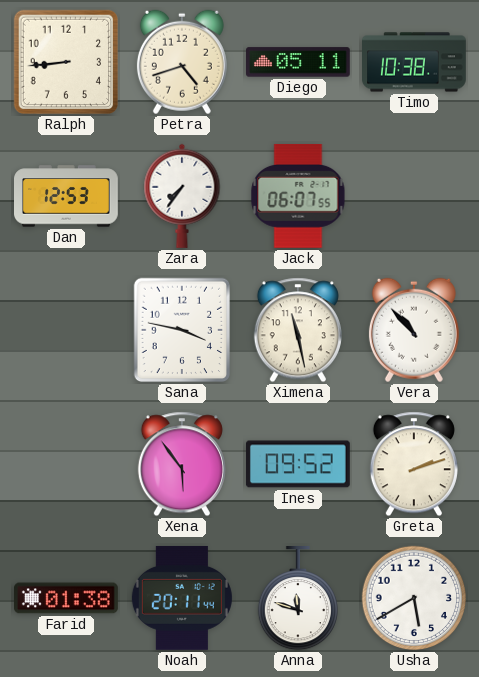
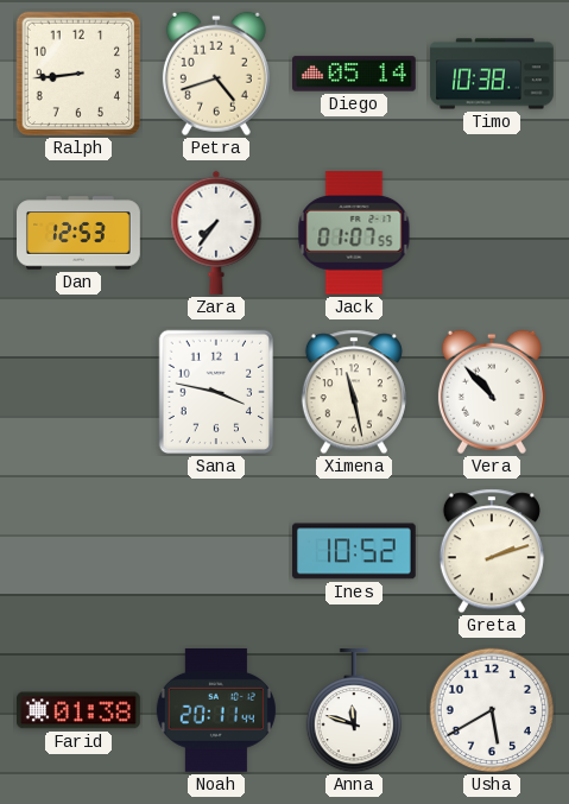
Diego: 05:11 -> 05:14
Jack: 06:07 -> 01:07
Xena: 5:54 -> none
Ines: 09:52 -> 10:52
